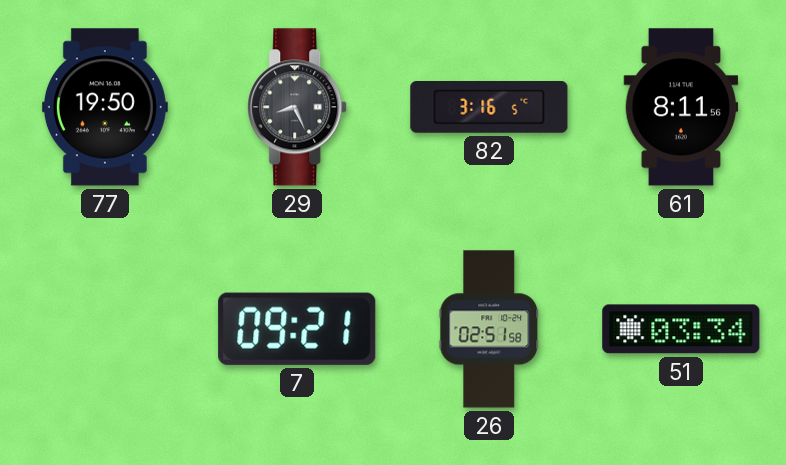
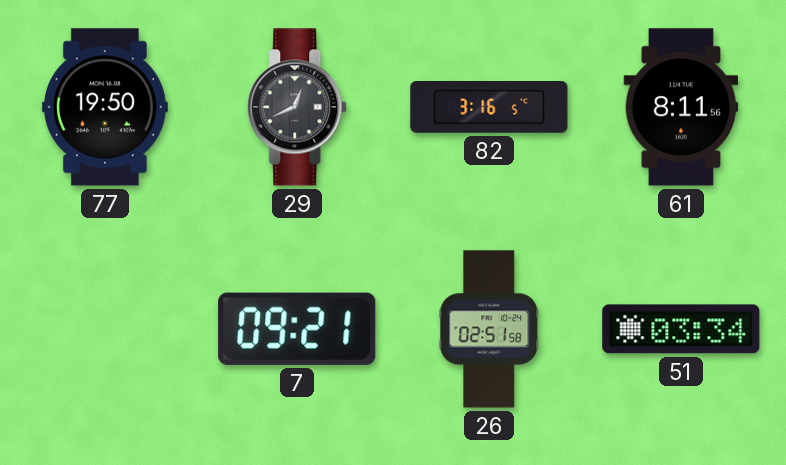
29: 8:26 -> 12:41
